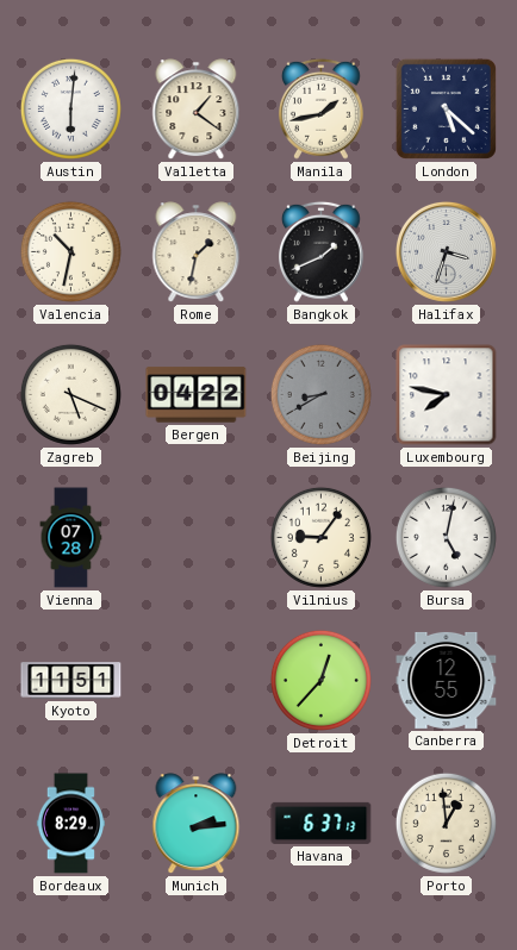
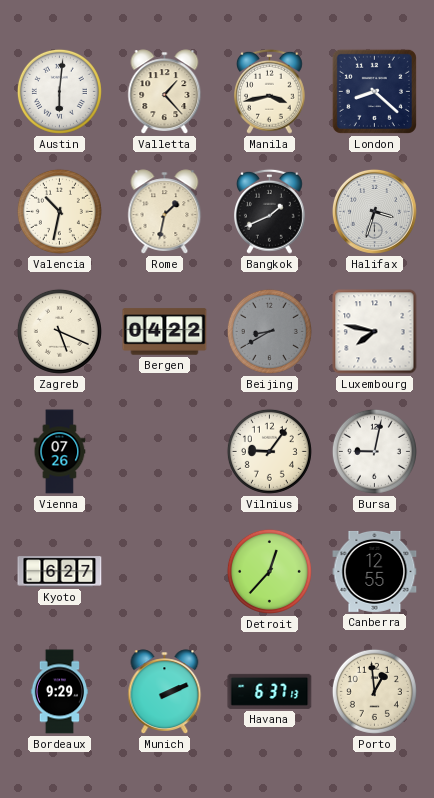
Valletta: 1:21 -> 1:23
Manila: 1:43 -> 3:43
London: 5:22 -> 8:22
Vienna: 07:28 -> 07:26
Bursa: 5:02 -> 9:02
Kyoto: 11:51 -> 6:27
Bordeaux: 8:29 -> 9:29
Munich: 2:14 -> 2:11
